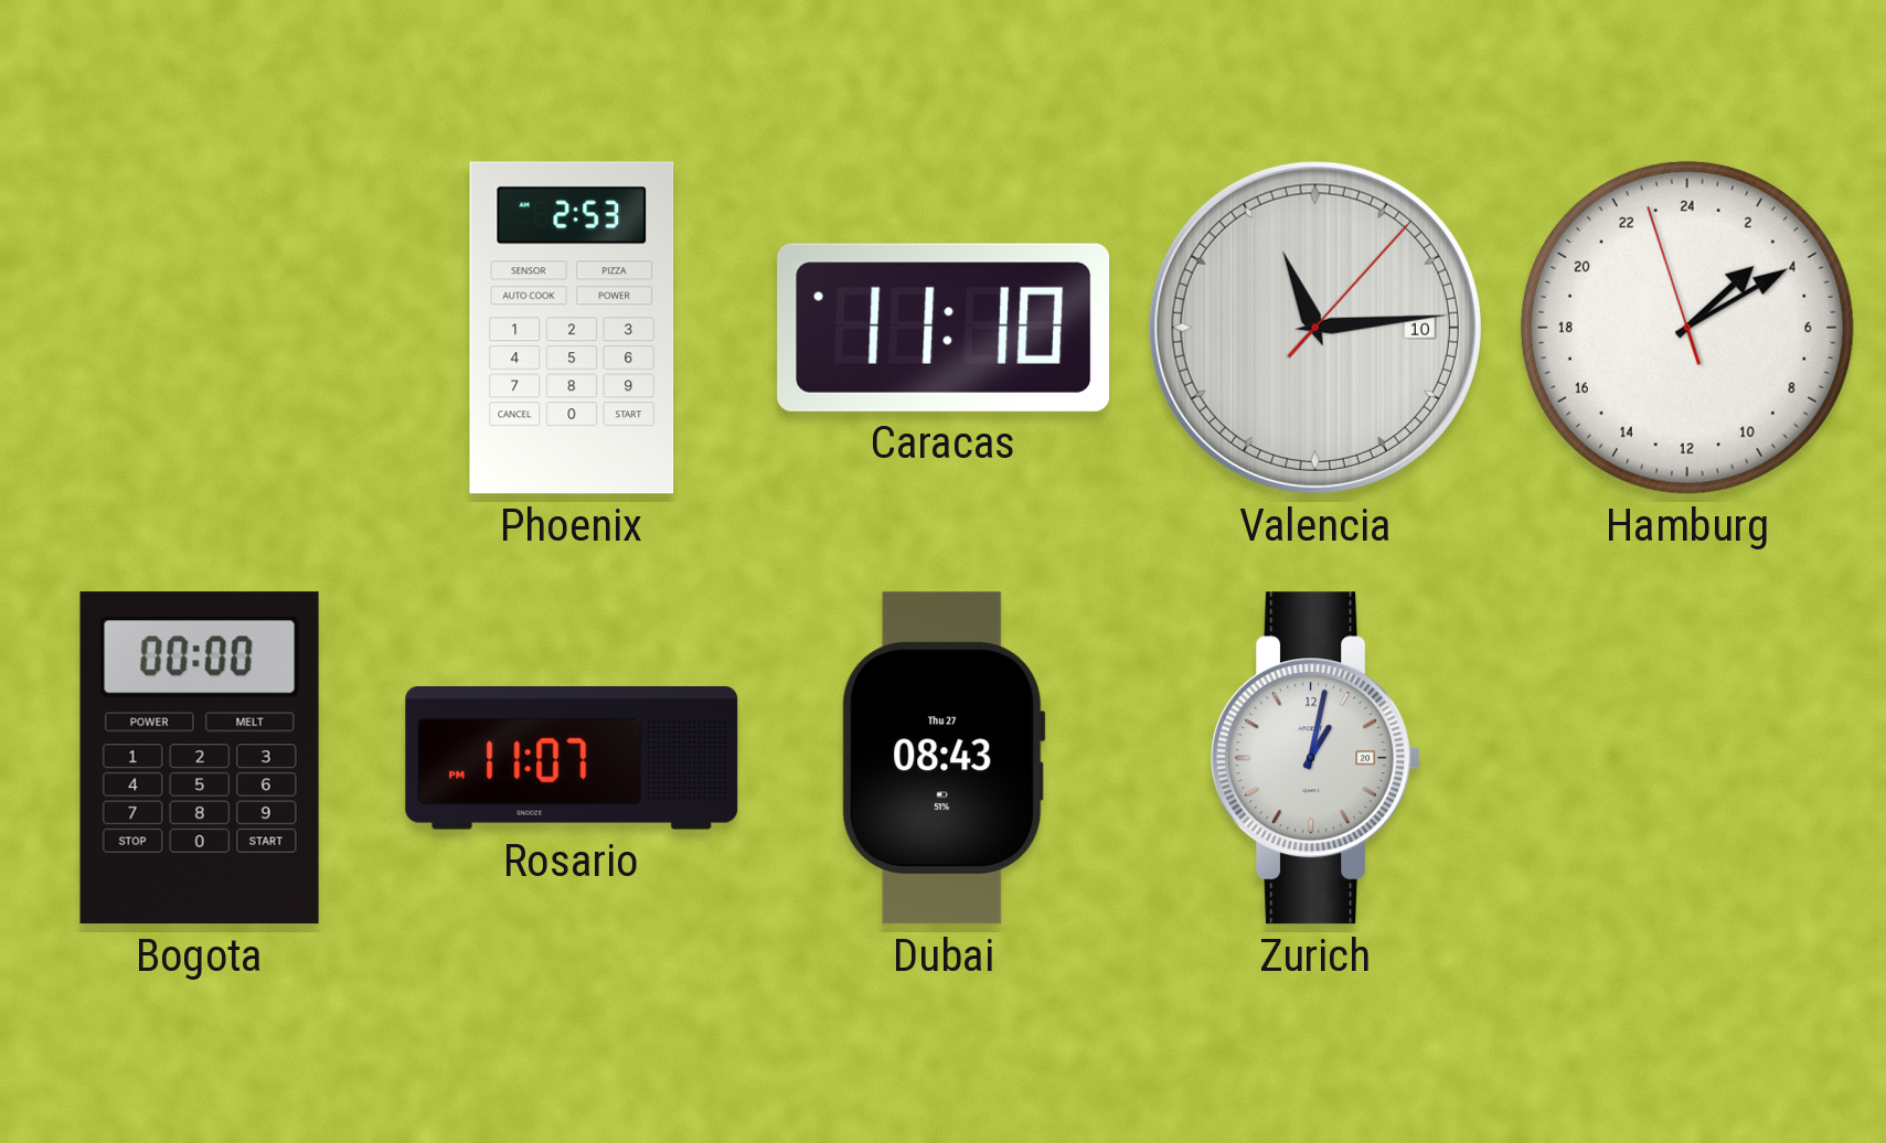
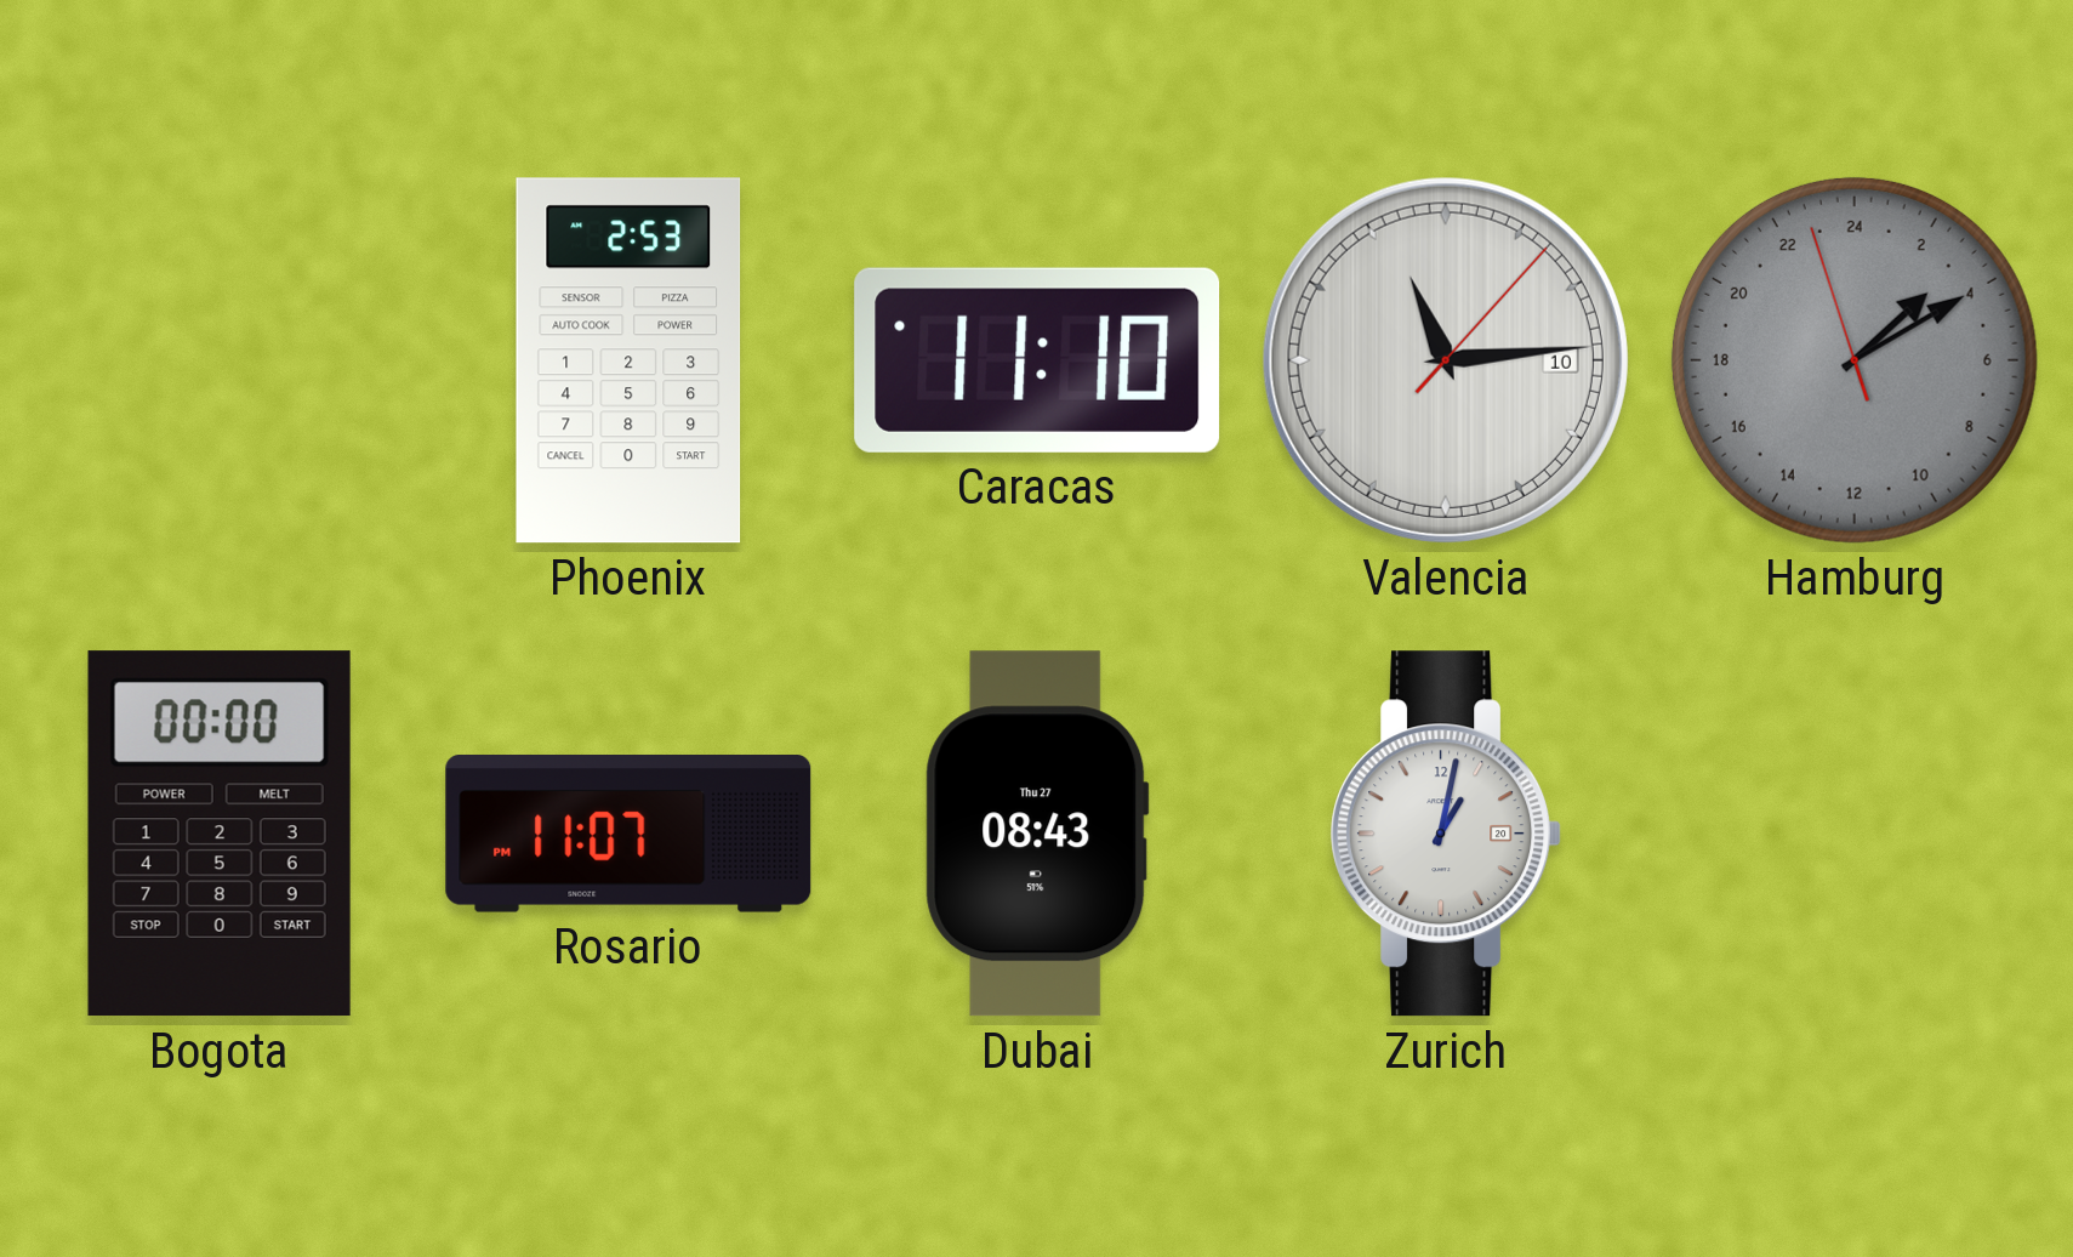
Hamburg dial: white -> grey
